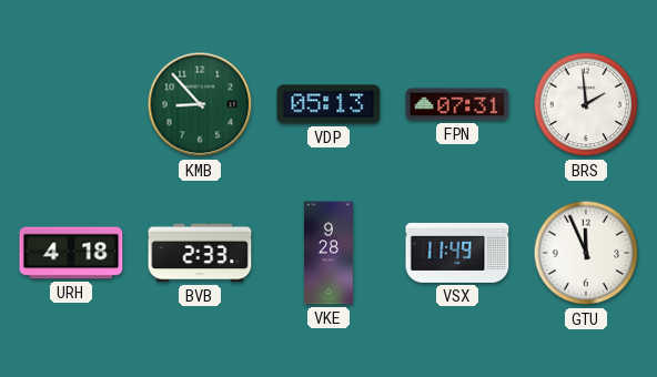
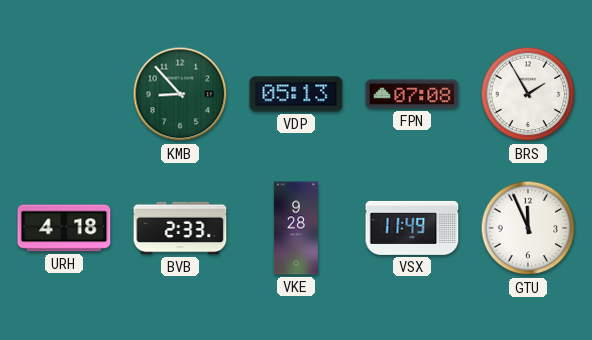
FPN: 07:31 -> 07:08
BRS: 1:59 -> 1:55
